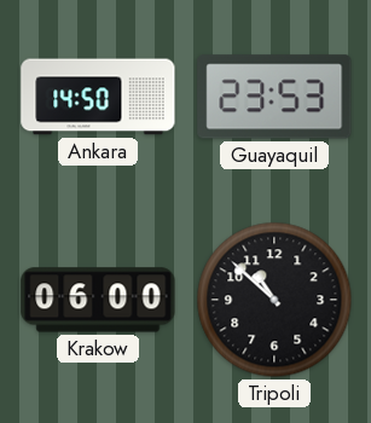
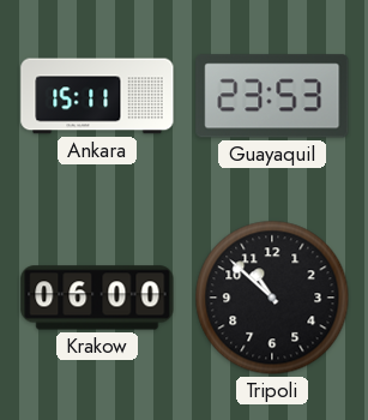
Ankara: 14:50 -> 15:11
